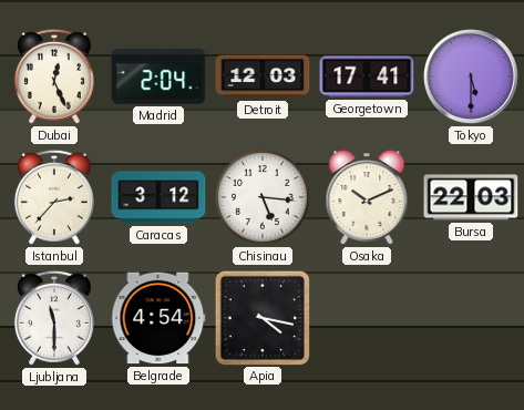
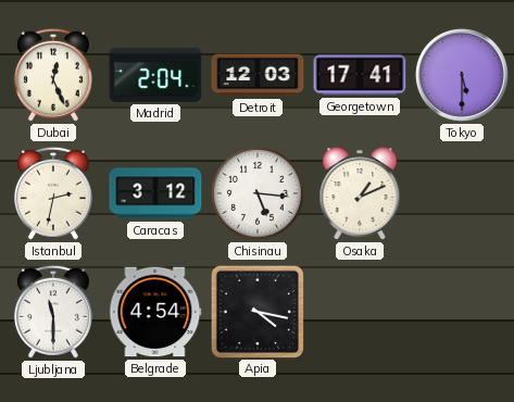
Istanbul: 2:37 -> 2:32
Osaka: 10:11 -> 1:11
Bursa: 22:03 -> none
